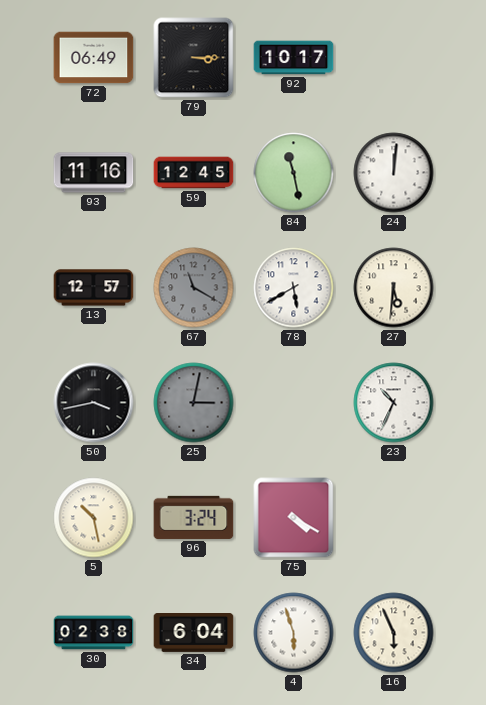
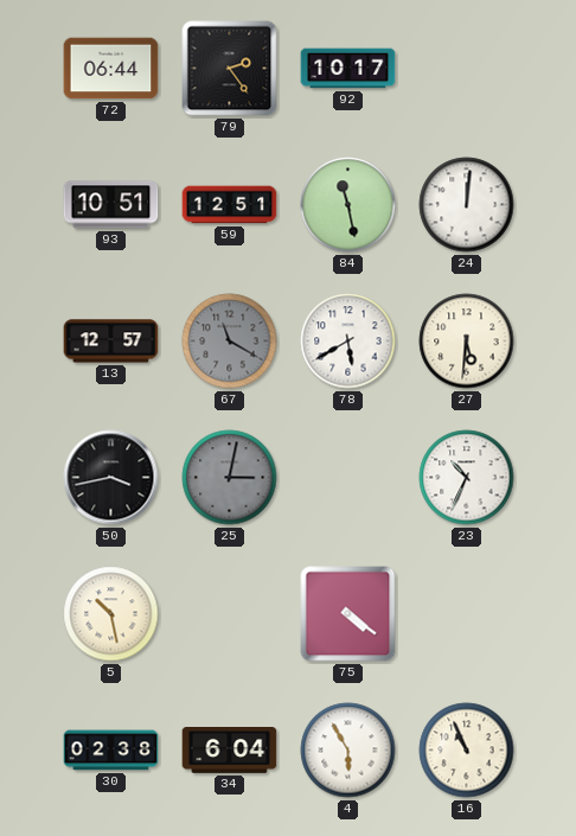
72: 06:49 -> 06:44
79: 3:15 -> 2:24
93: 11:16 -> 10:51
59: 12:45 -> 12:51
96: 3:24 -> none
75: 4:20 -> 4:21
4: 5:57 -> 5:55
16: 5:56 -> 10:56
